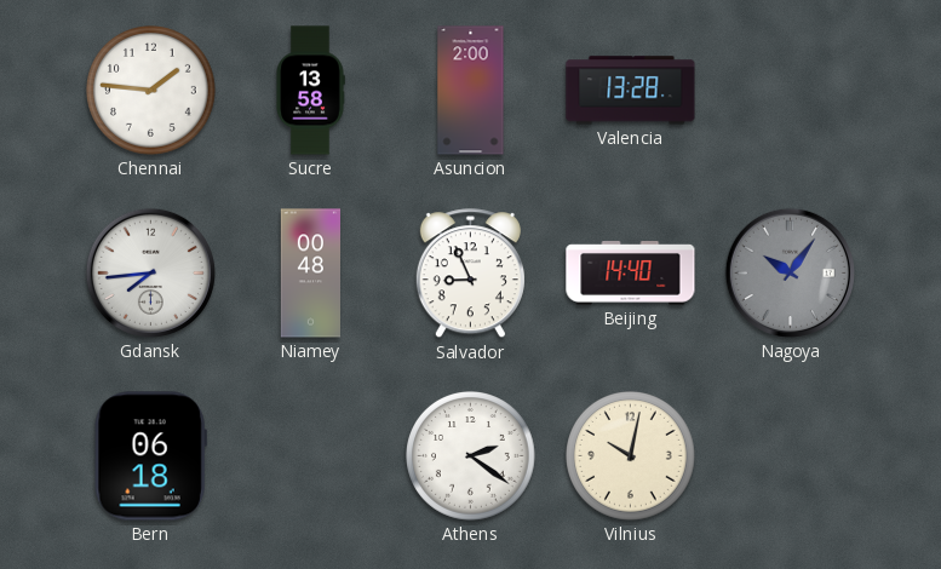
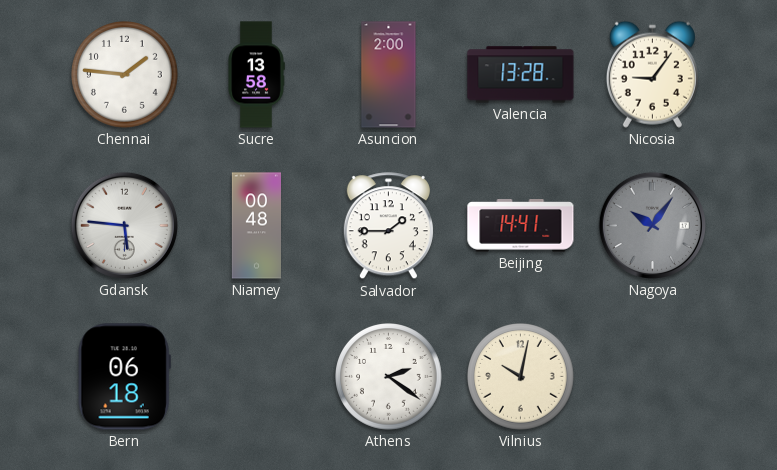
Nicosia: none -> 9:06
Gdansk: 7:44 -> 5:46
Salvador: 8:56 -> 1:45
Beijing: 14:40 -> 14:41
